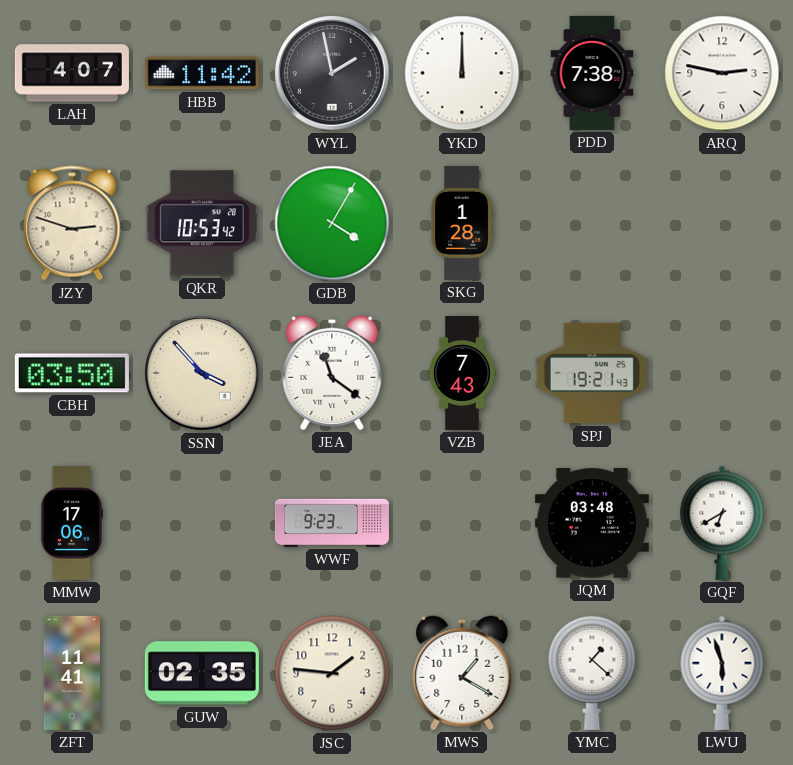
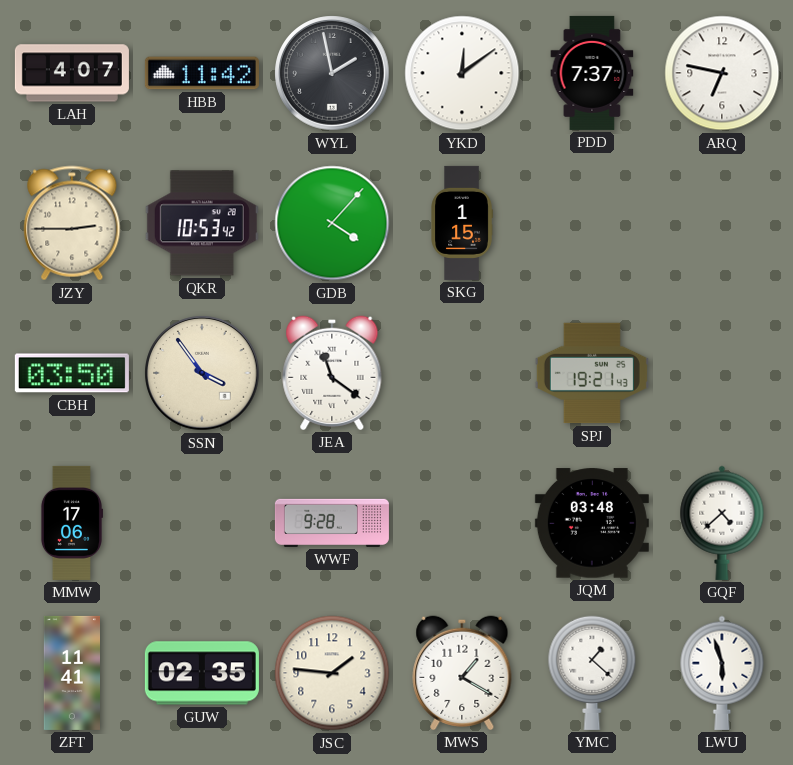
YKD: 12:00 -> 12:09
PDD: 7:38 -> 7:37
ARQ: 2:47 -> 6:47
JZY: 2:48 -> 2:45
GDB: 4:05 -> 4:07
SKG: 1:28 -> 1:15
SSN: 3:53 -> 3:54
VZB: 7:43 -> none
WWF: 9:23 -> 9:28
GQF: 6:40 -> 4:38
